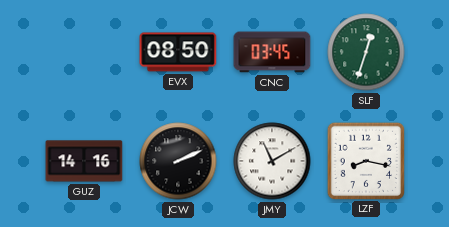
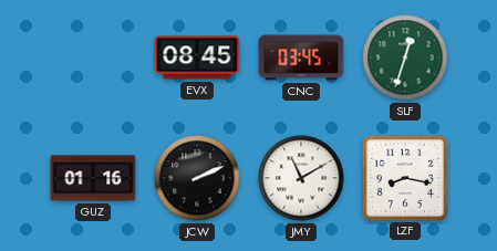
EVX: 08:50 -> 08:45
GUZ: 14:16 -> 01:16
